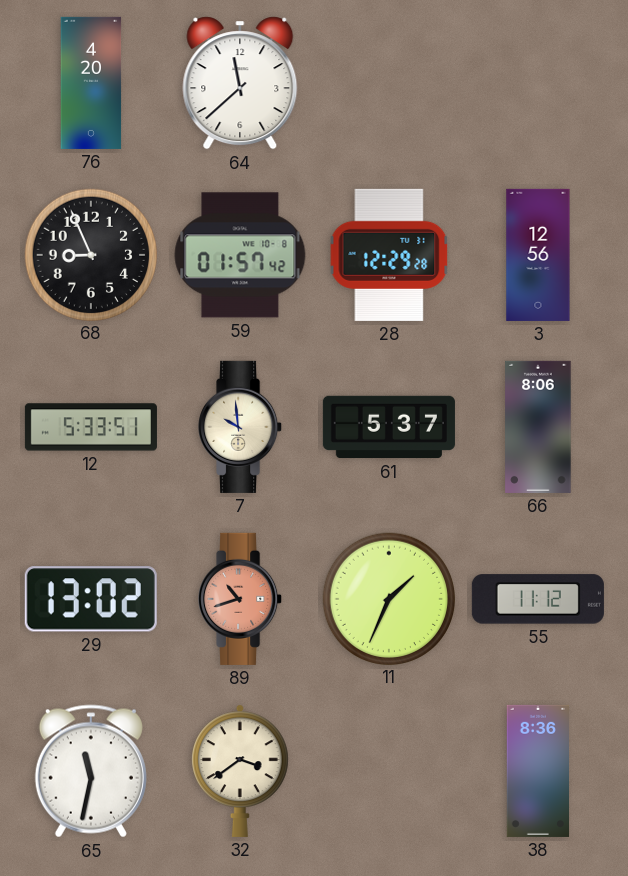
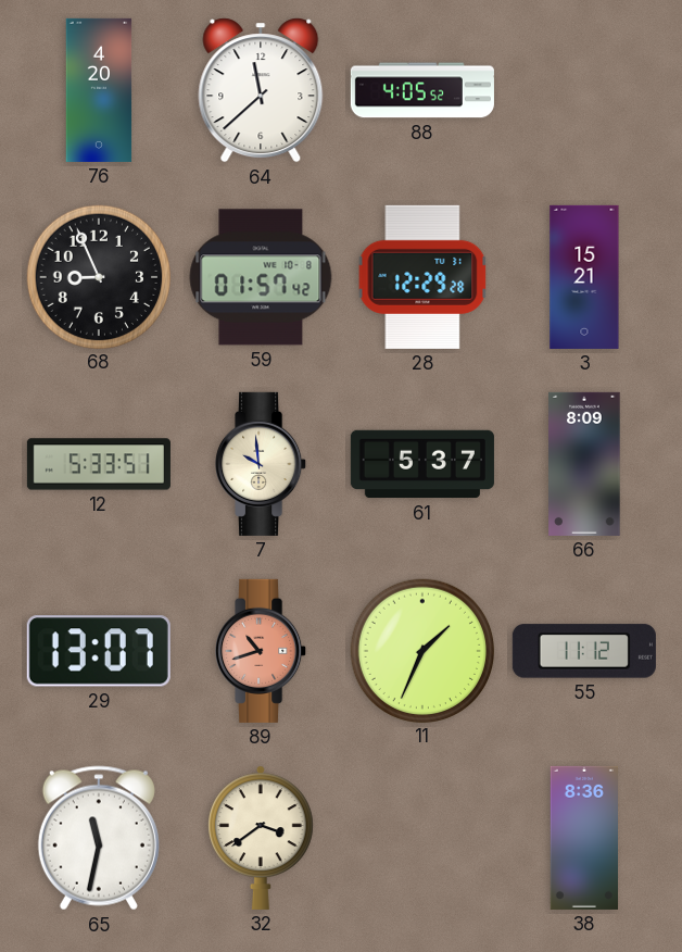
88: none -> 4:05
3: 12:56 -> 15:21
66: 8:06 -> 8:09
29: 13:02 -> 13:07
